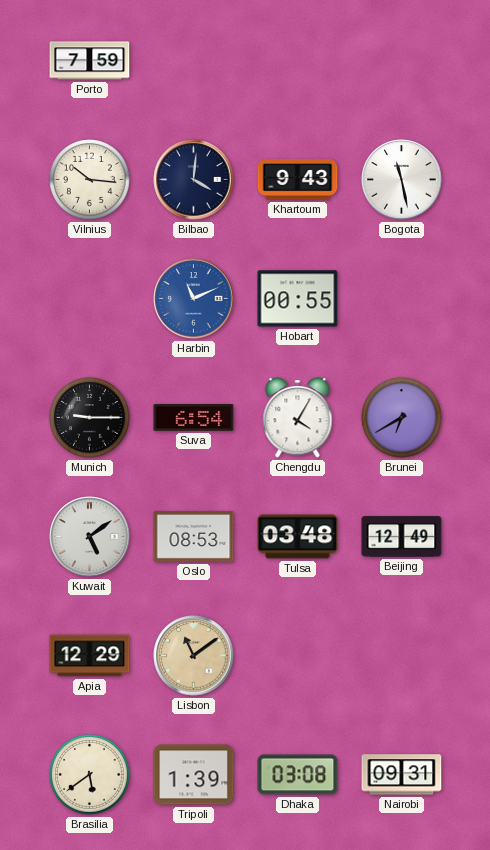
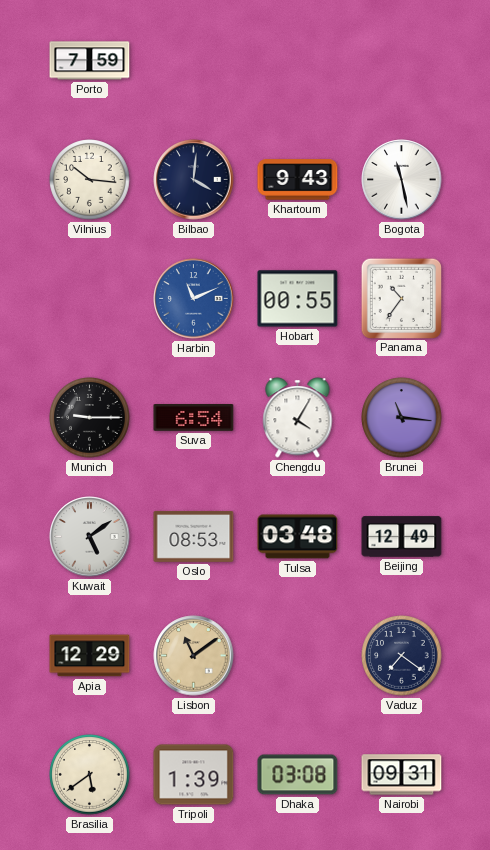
Panama: none -> 10:36
Brunei: 6:40 -> 11:16
Vaduz: none -> 7:21
